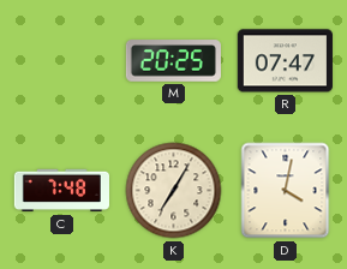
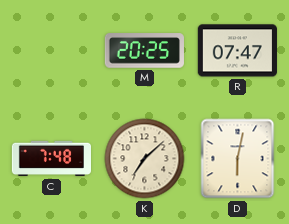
K: 7:05 -> 7:08
D: 4:02 -> 6:02
